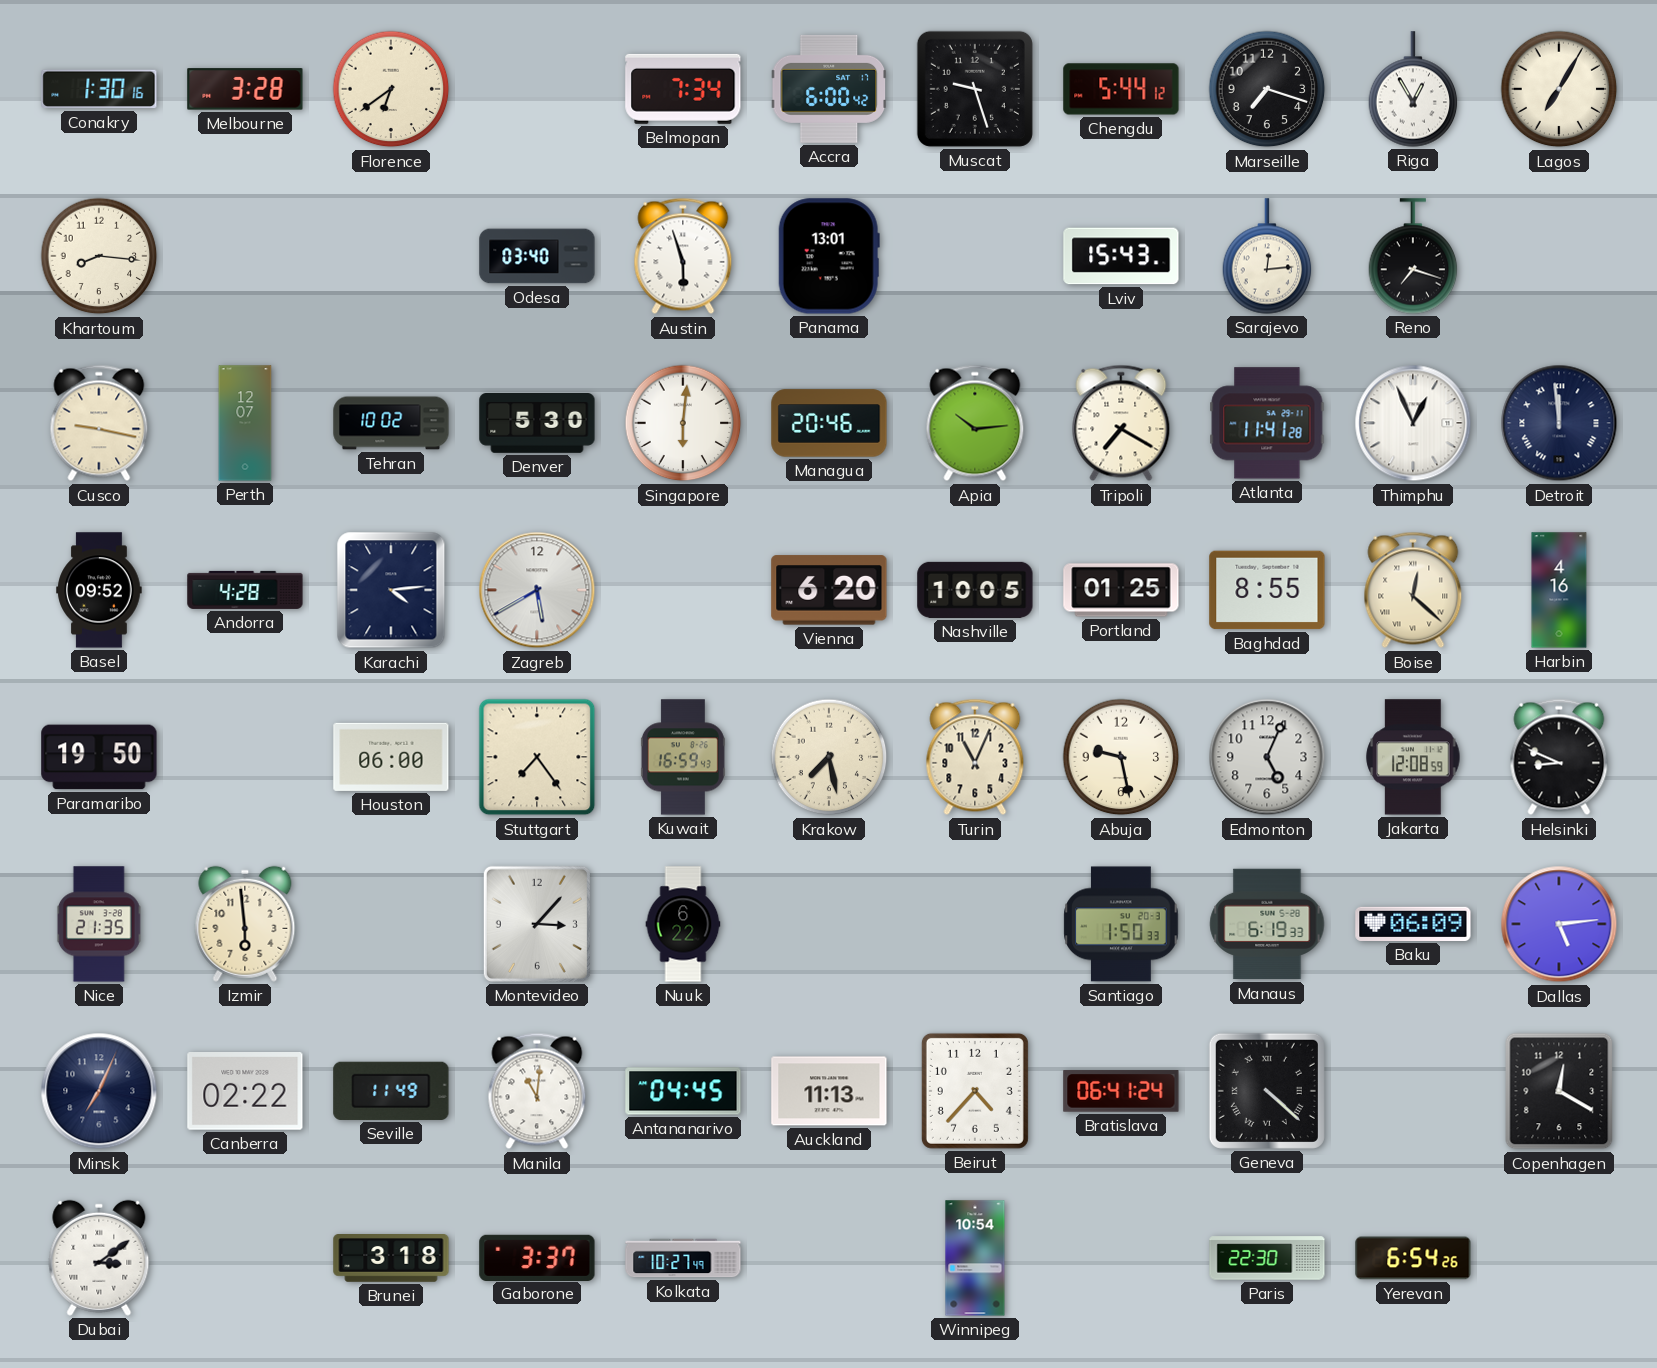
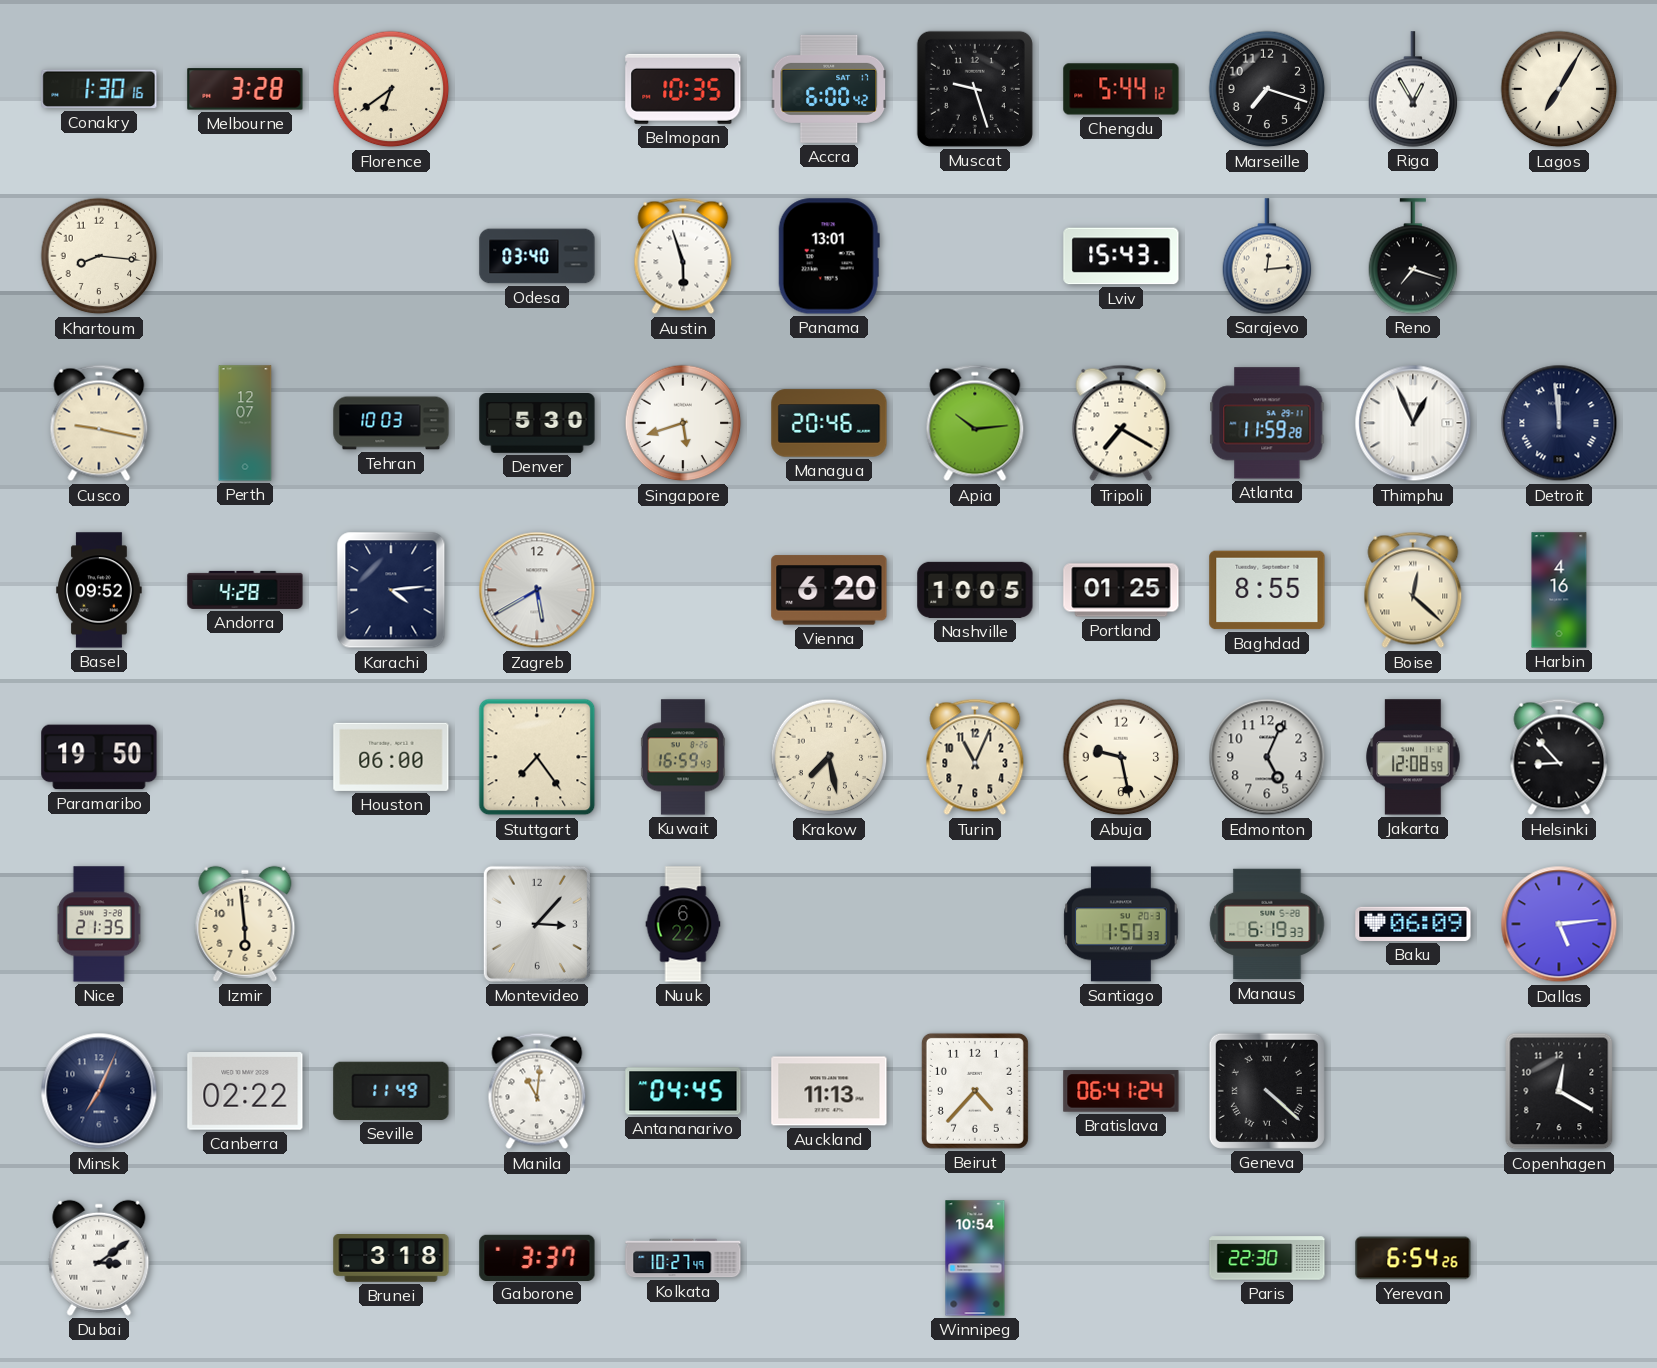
Belmopan: 7:34 -> 10:35
Tehran: 10:02 -> 10:03
Singapore: 6:01 -> 5:42
Atlanta: 11:41 -> 11:59
Helsinki: 8:49 -> 8:53
